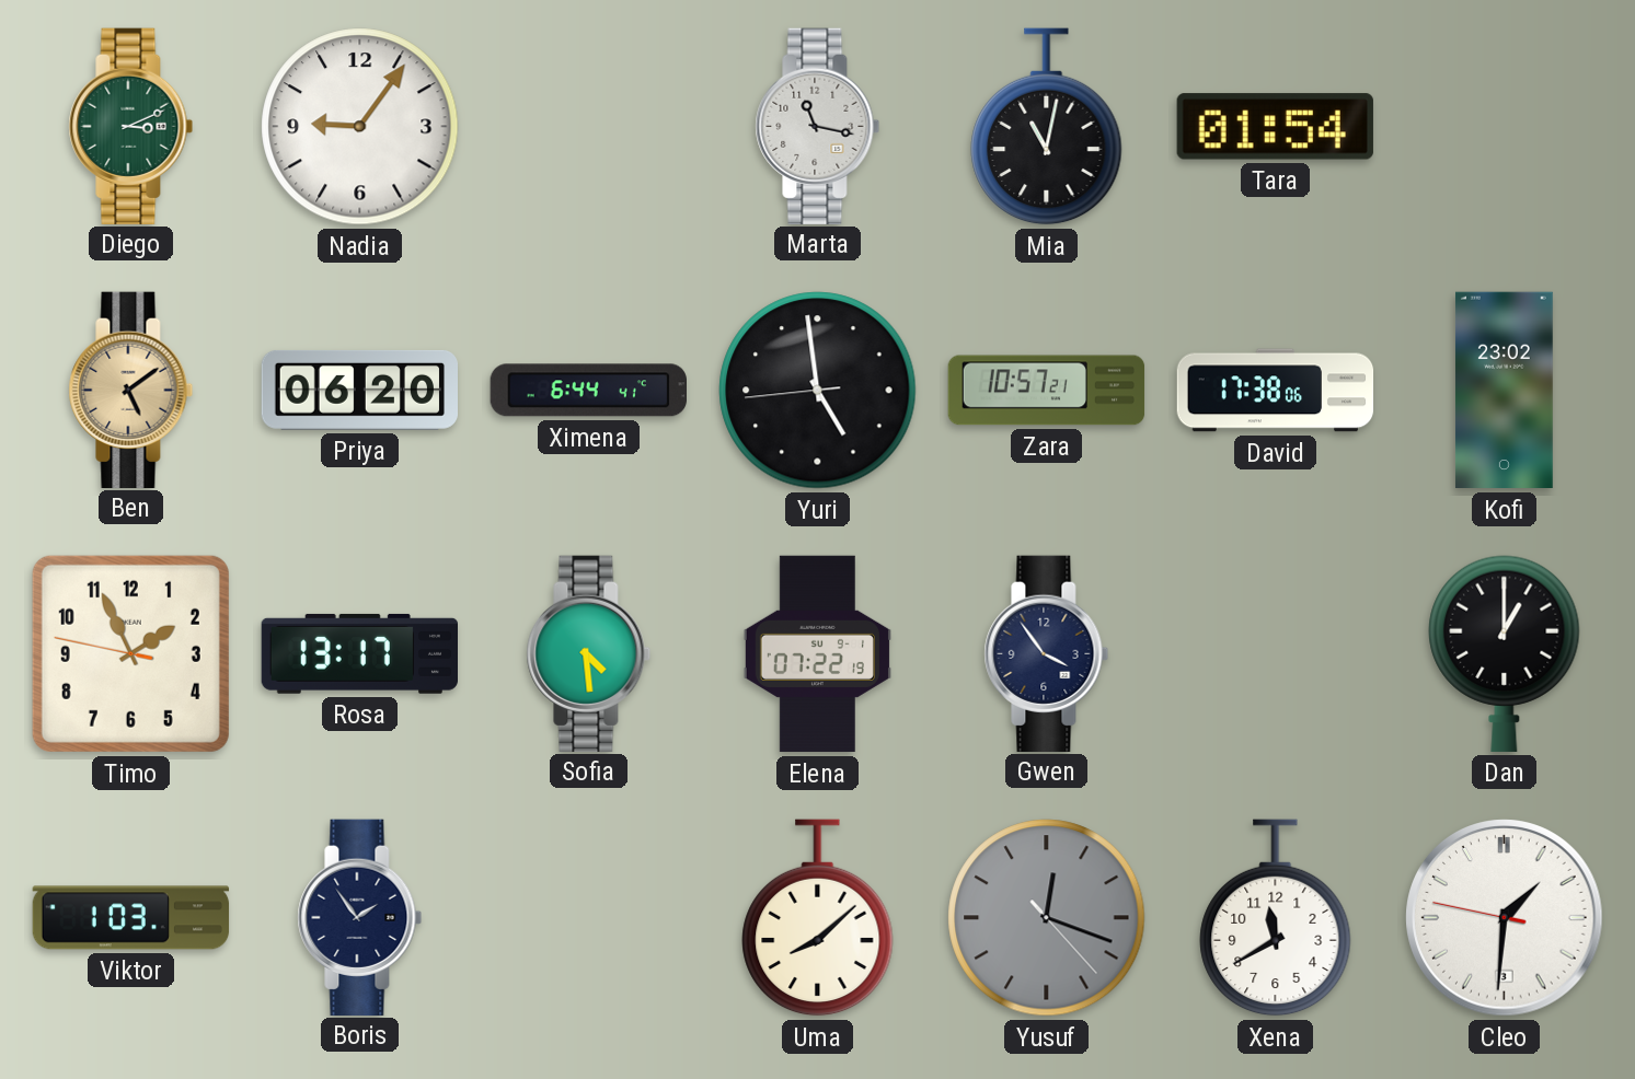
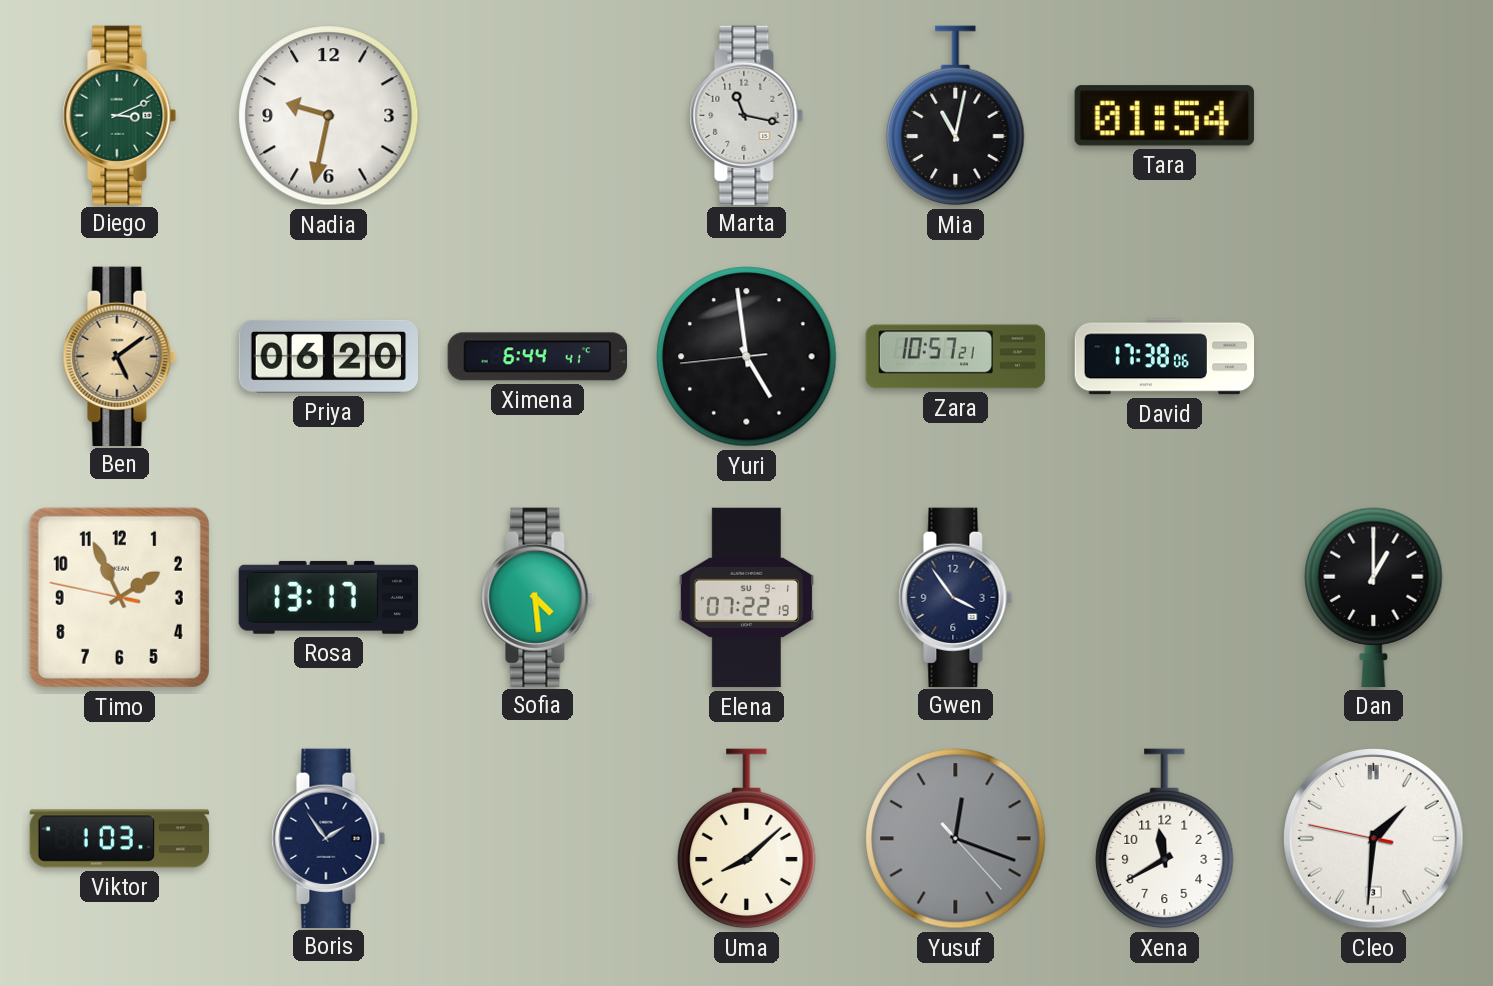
Nadia: 9:06 -> 9:32
Kofi: 23:02 -> none
